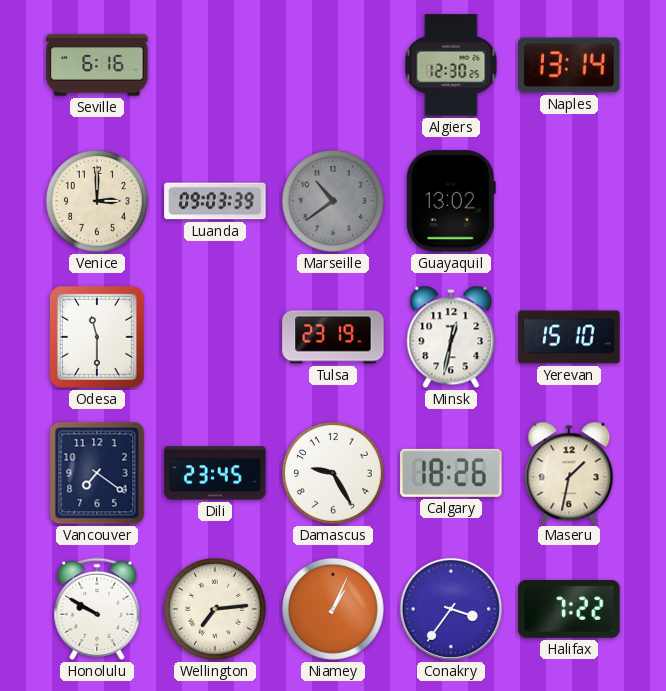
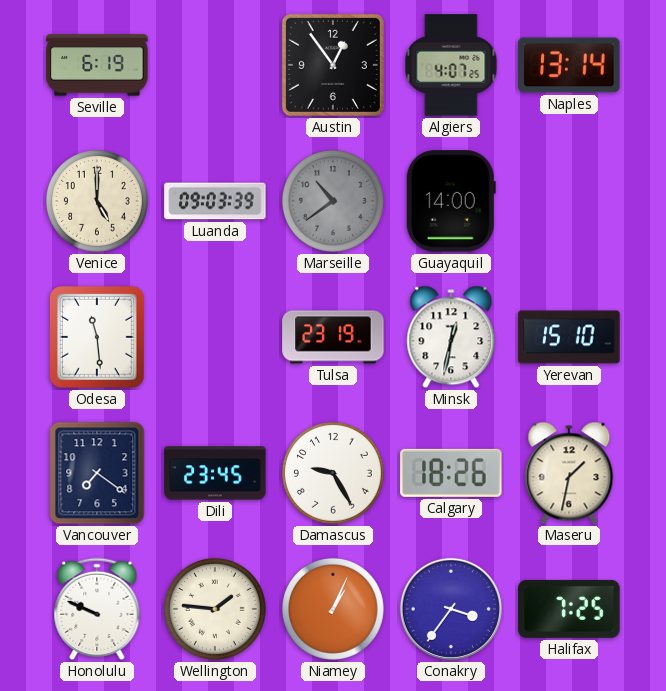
Seville: 6:16 -> 6:19
Austin: none -> 12:54
Algiers: 12:30 -> 4:07
Venice: 3:00 -> 5:00
Guayaquil: 13:02 -> 14:00
Odesa: 11:30 -> 11:29
Honolulu: 9:50 -> 9:49
Wellington: 7:14 -> 1:46
Halifax: 7:22 -> 7:25
